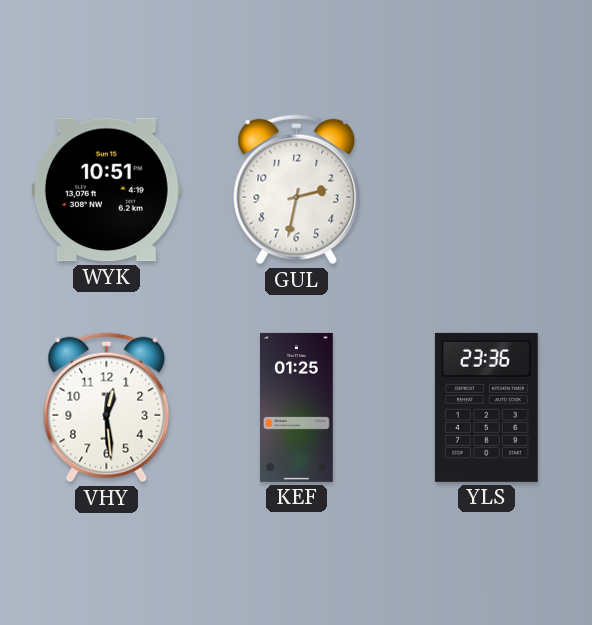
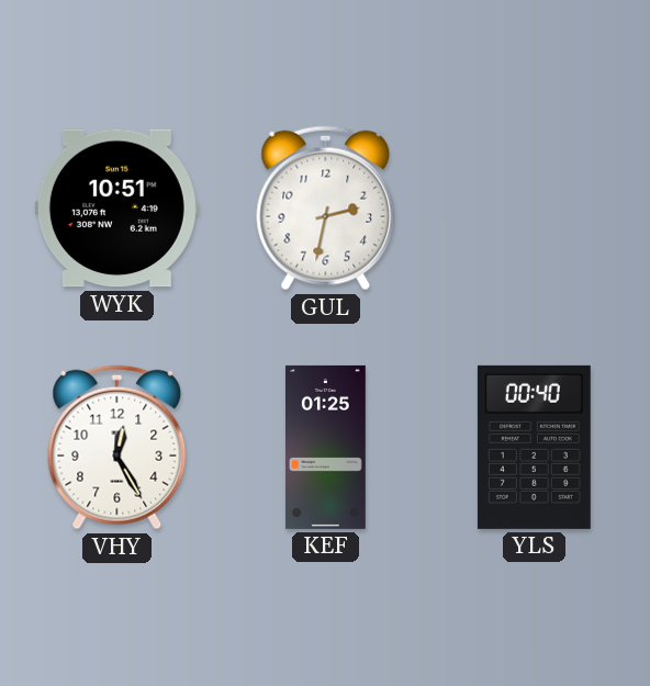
VHY: 12:29 -> 12:25
YLS: 23:36 -> 00:40
